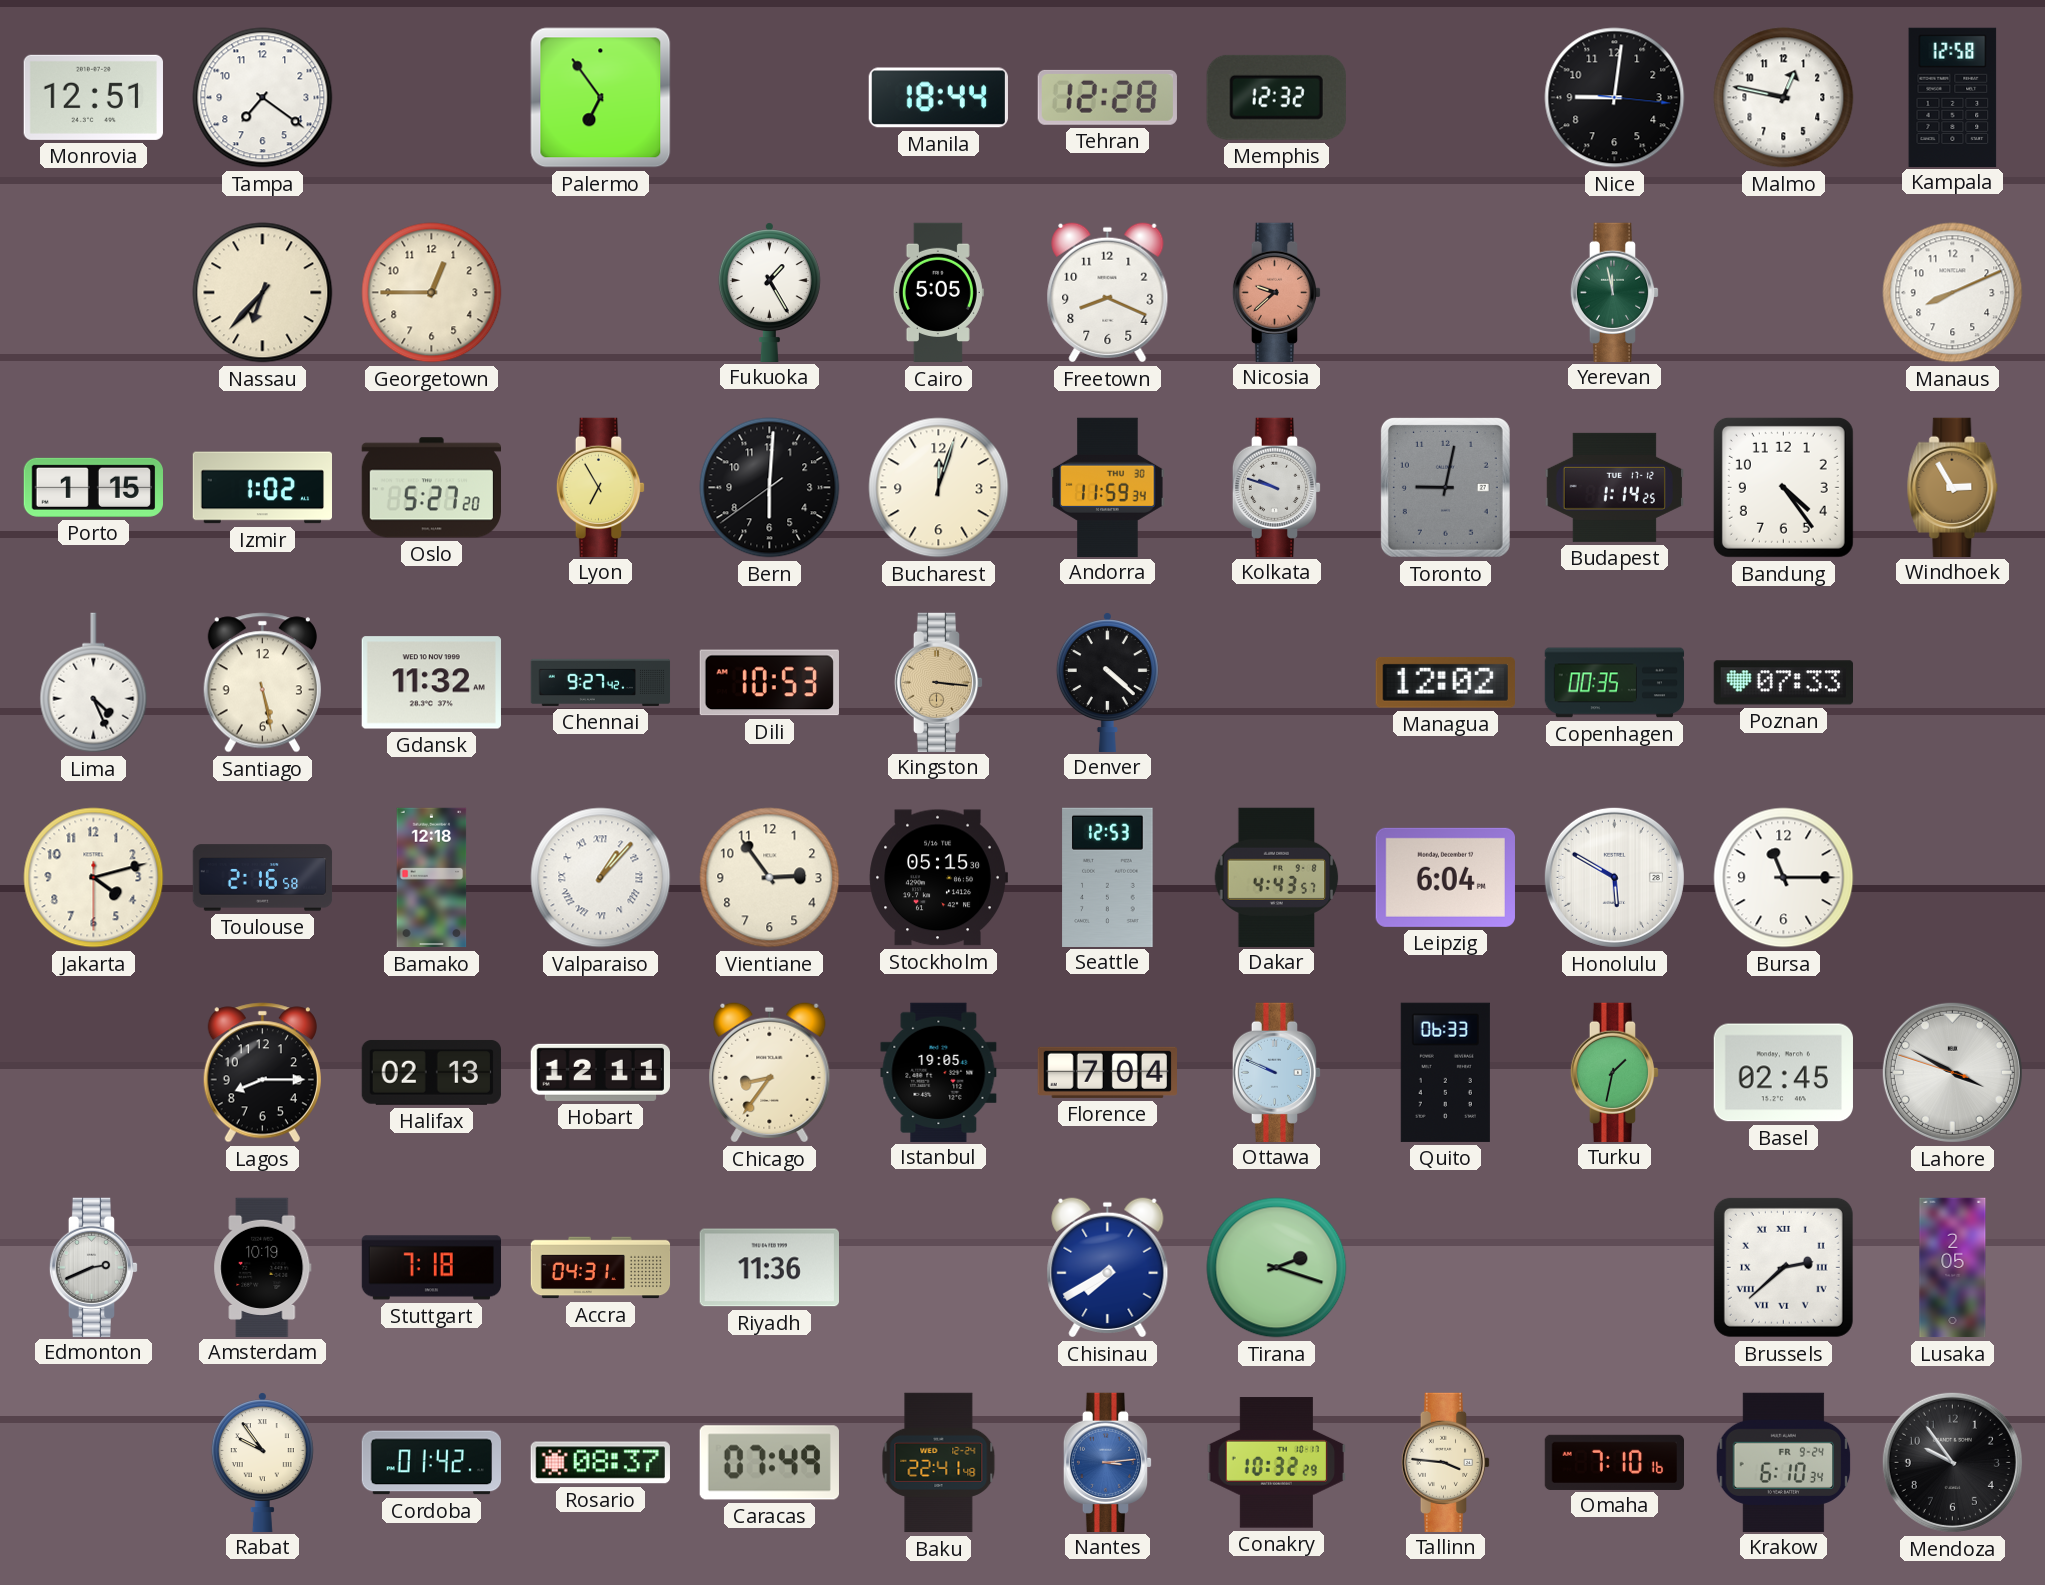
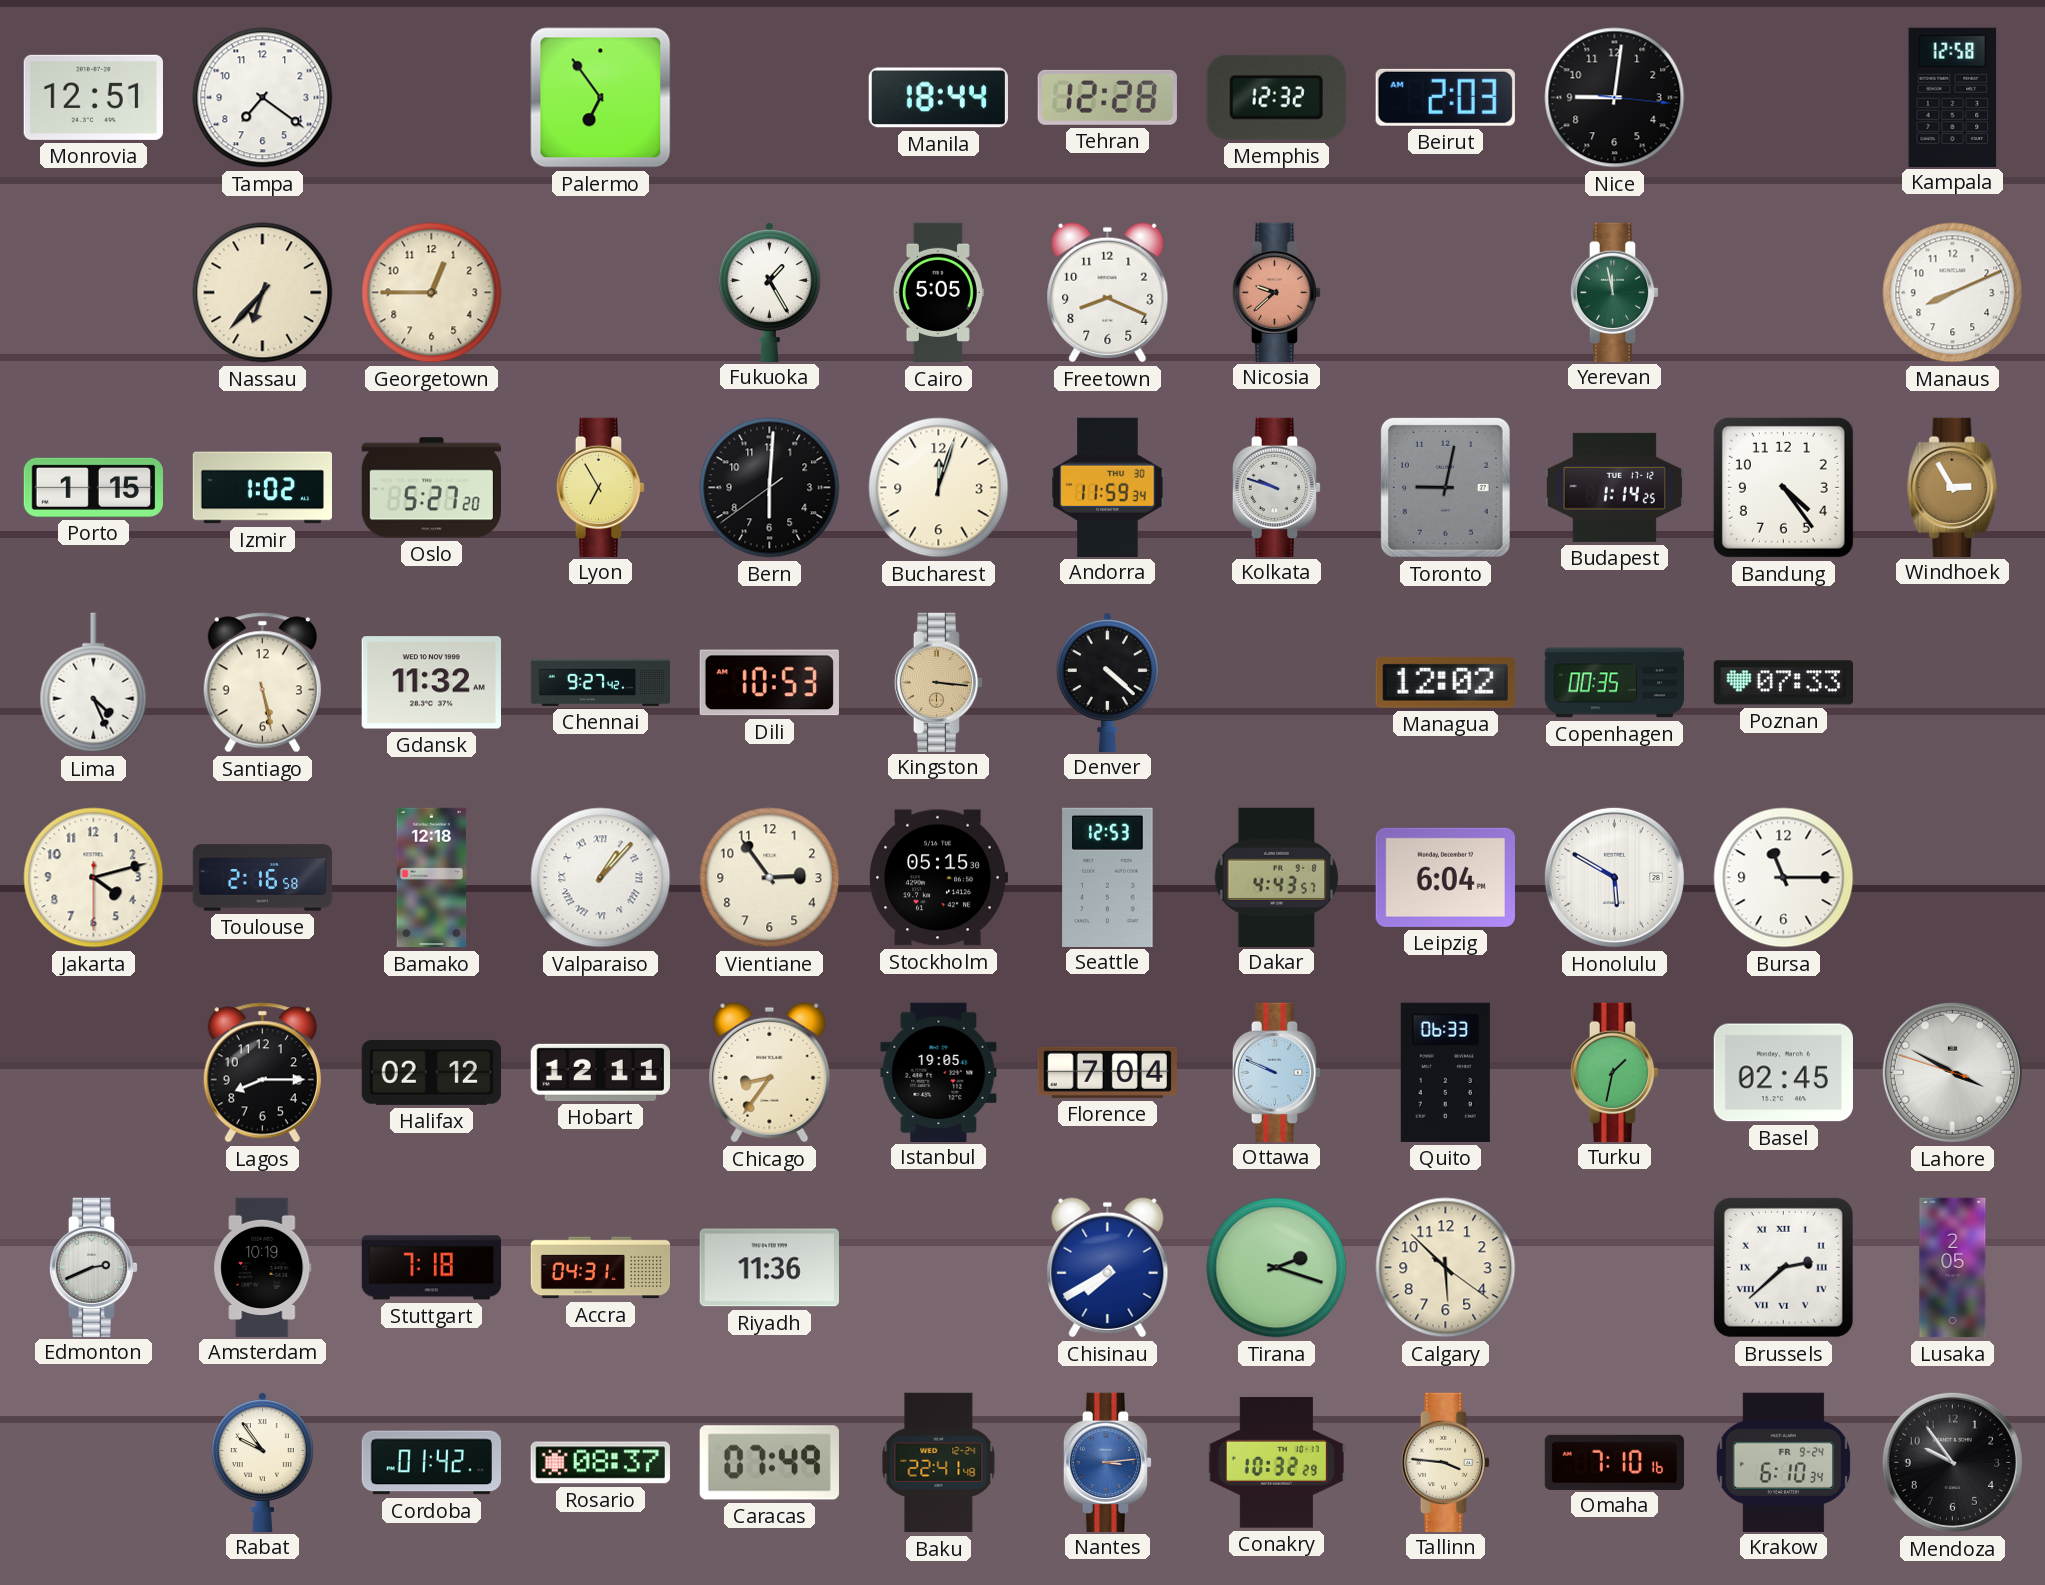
Beirut: none -> 2:03
Malmo: 12:47 -> none
Halifax: 02:13 -> 02:12
Calgary: none -> 5:52
